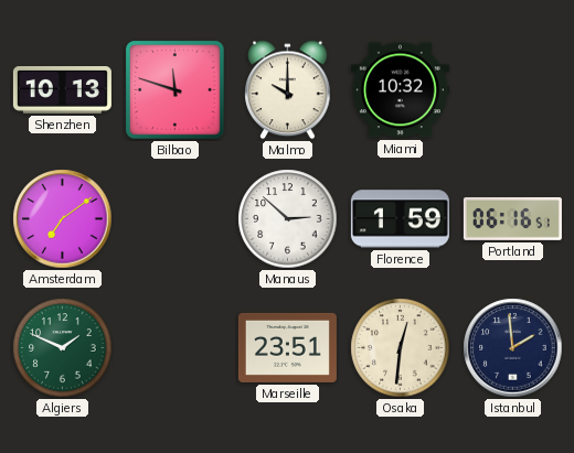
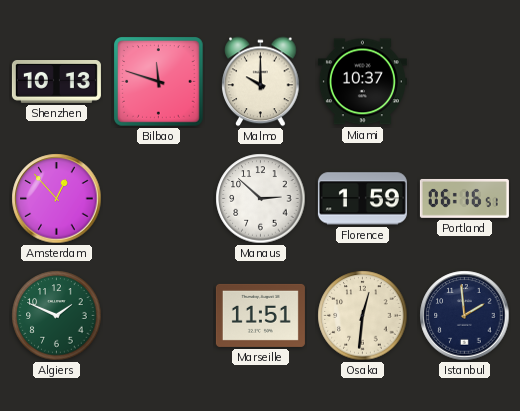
Miami: 10:32 -> 10:37
Amsterdam: 7:09 -> 12:53
Marseille: 23:51 -> 11:51
